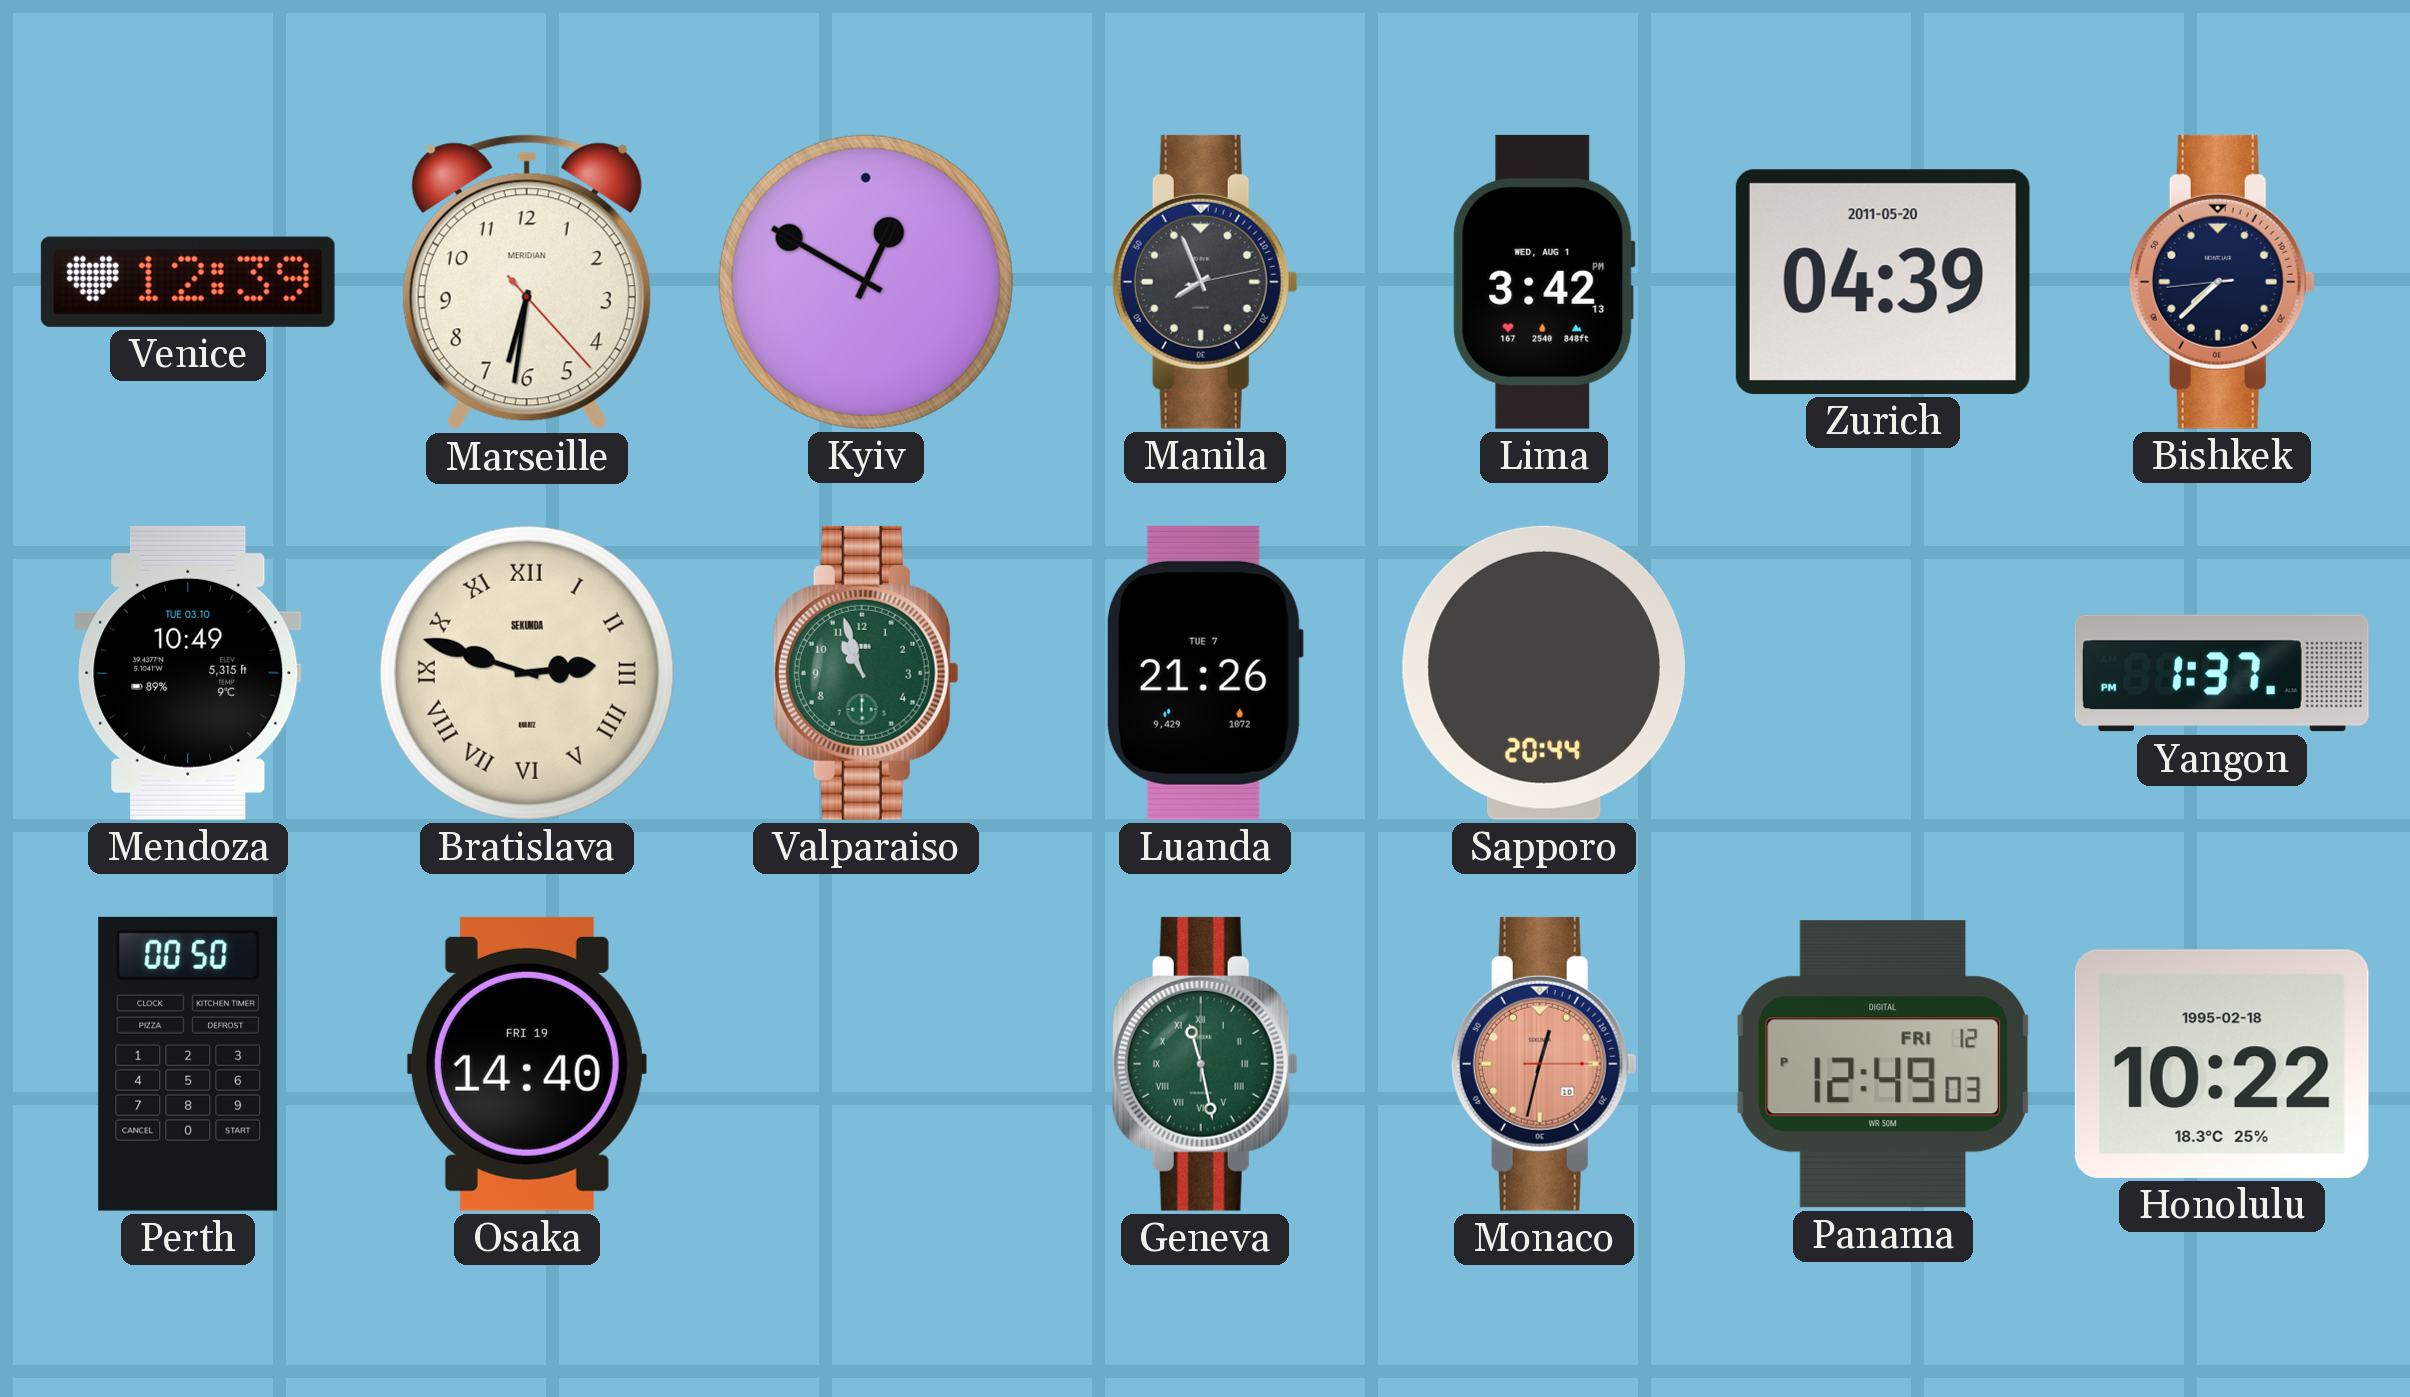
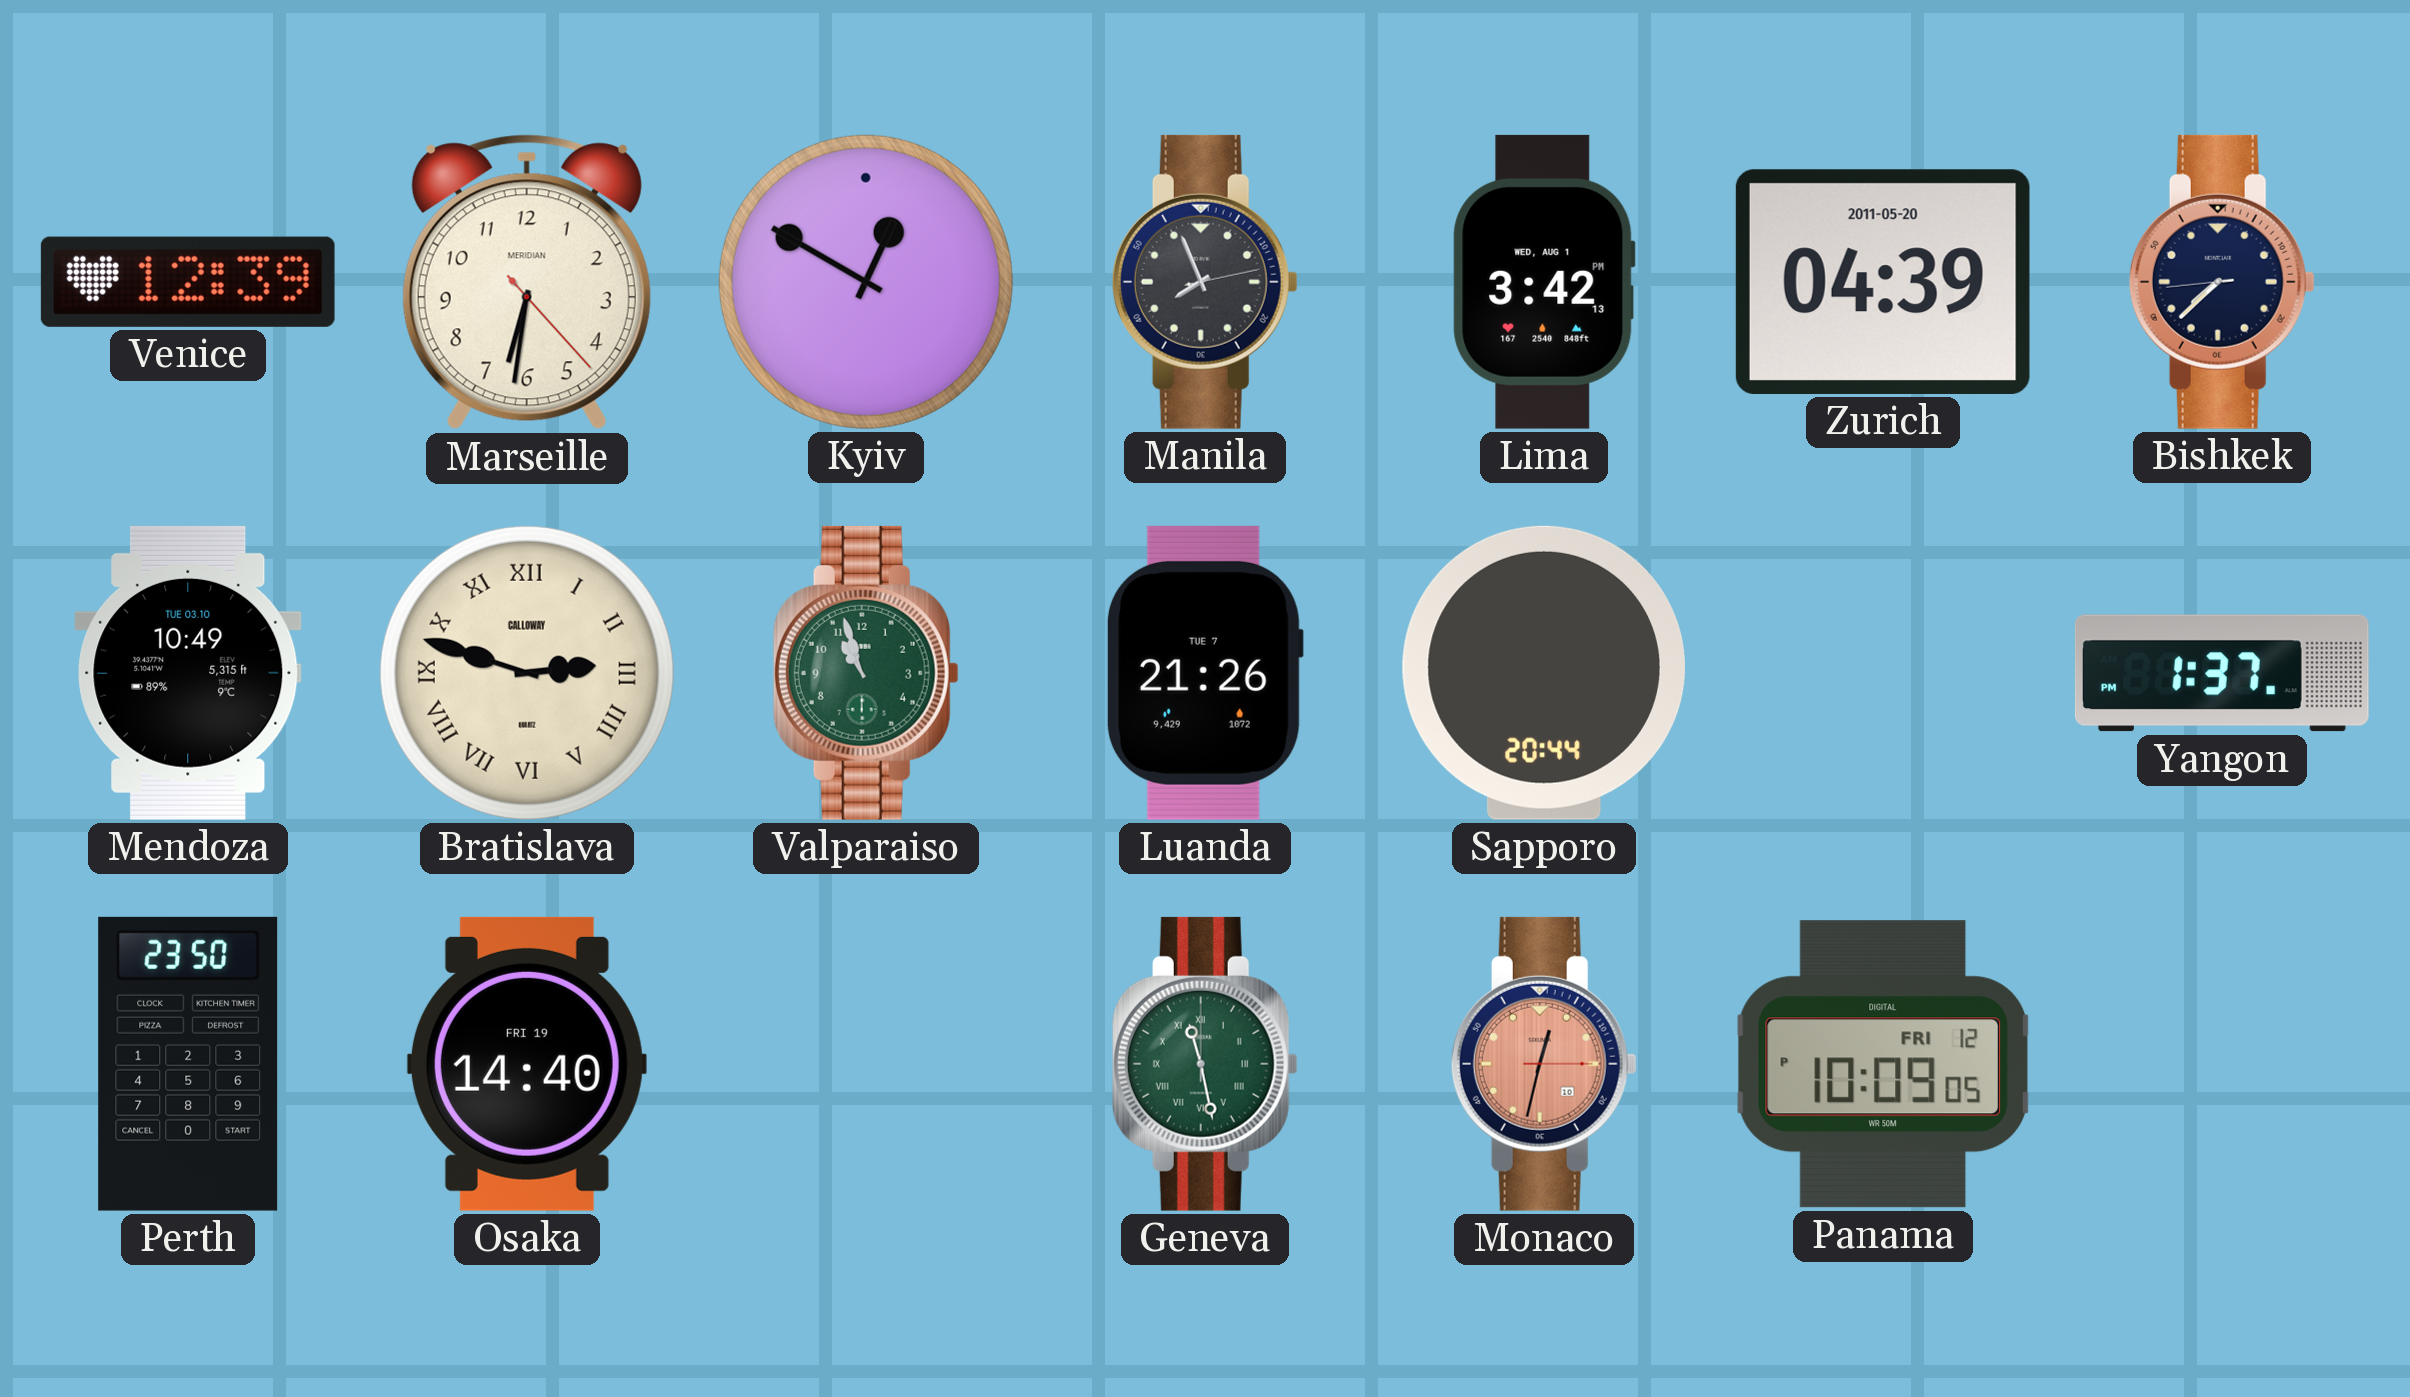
Bratislava brand: SEKUNDA -> CALLOWAY
Perth: 00:50 -> 23:50
Panama: 12:49 -> 10:09
Honolulu: 10:22 -> none
